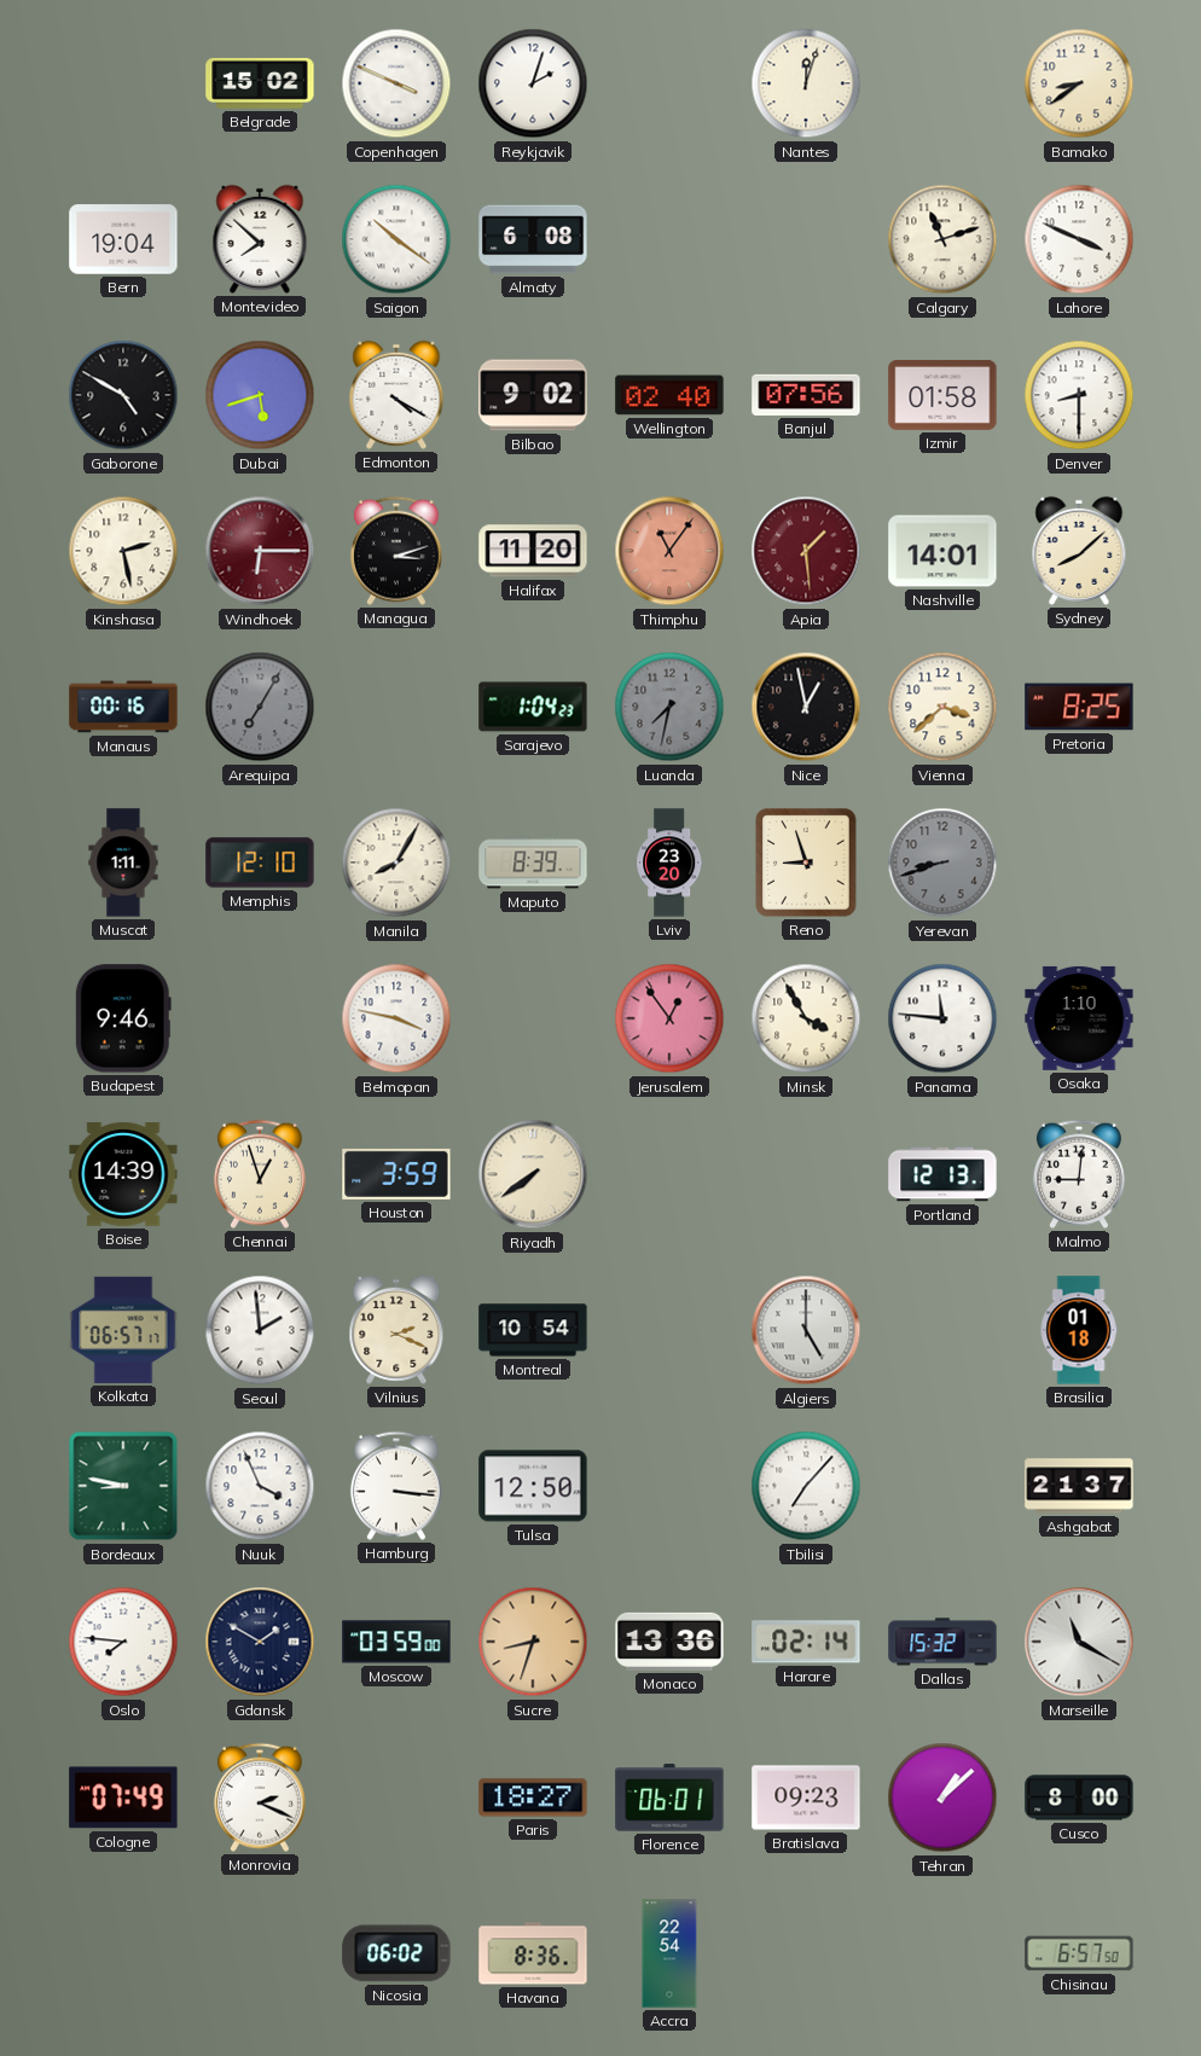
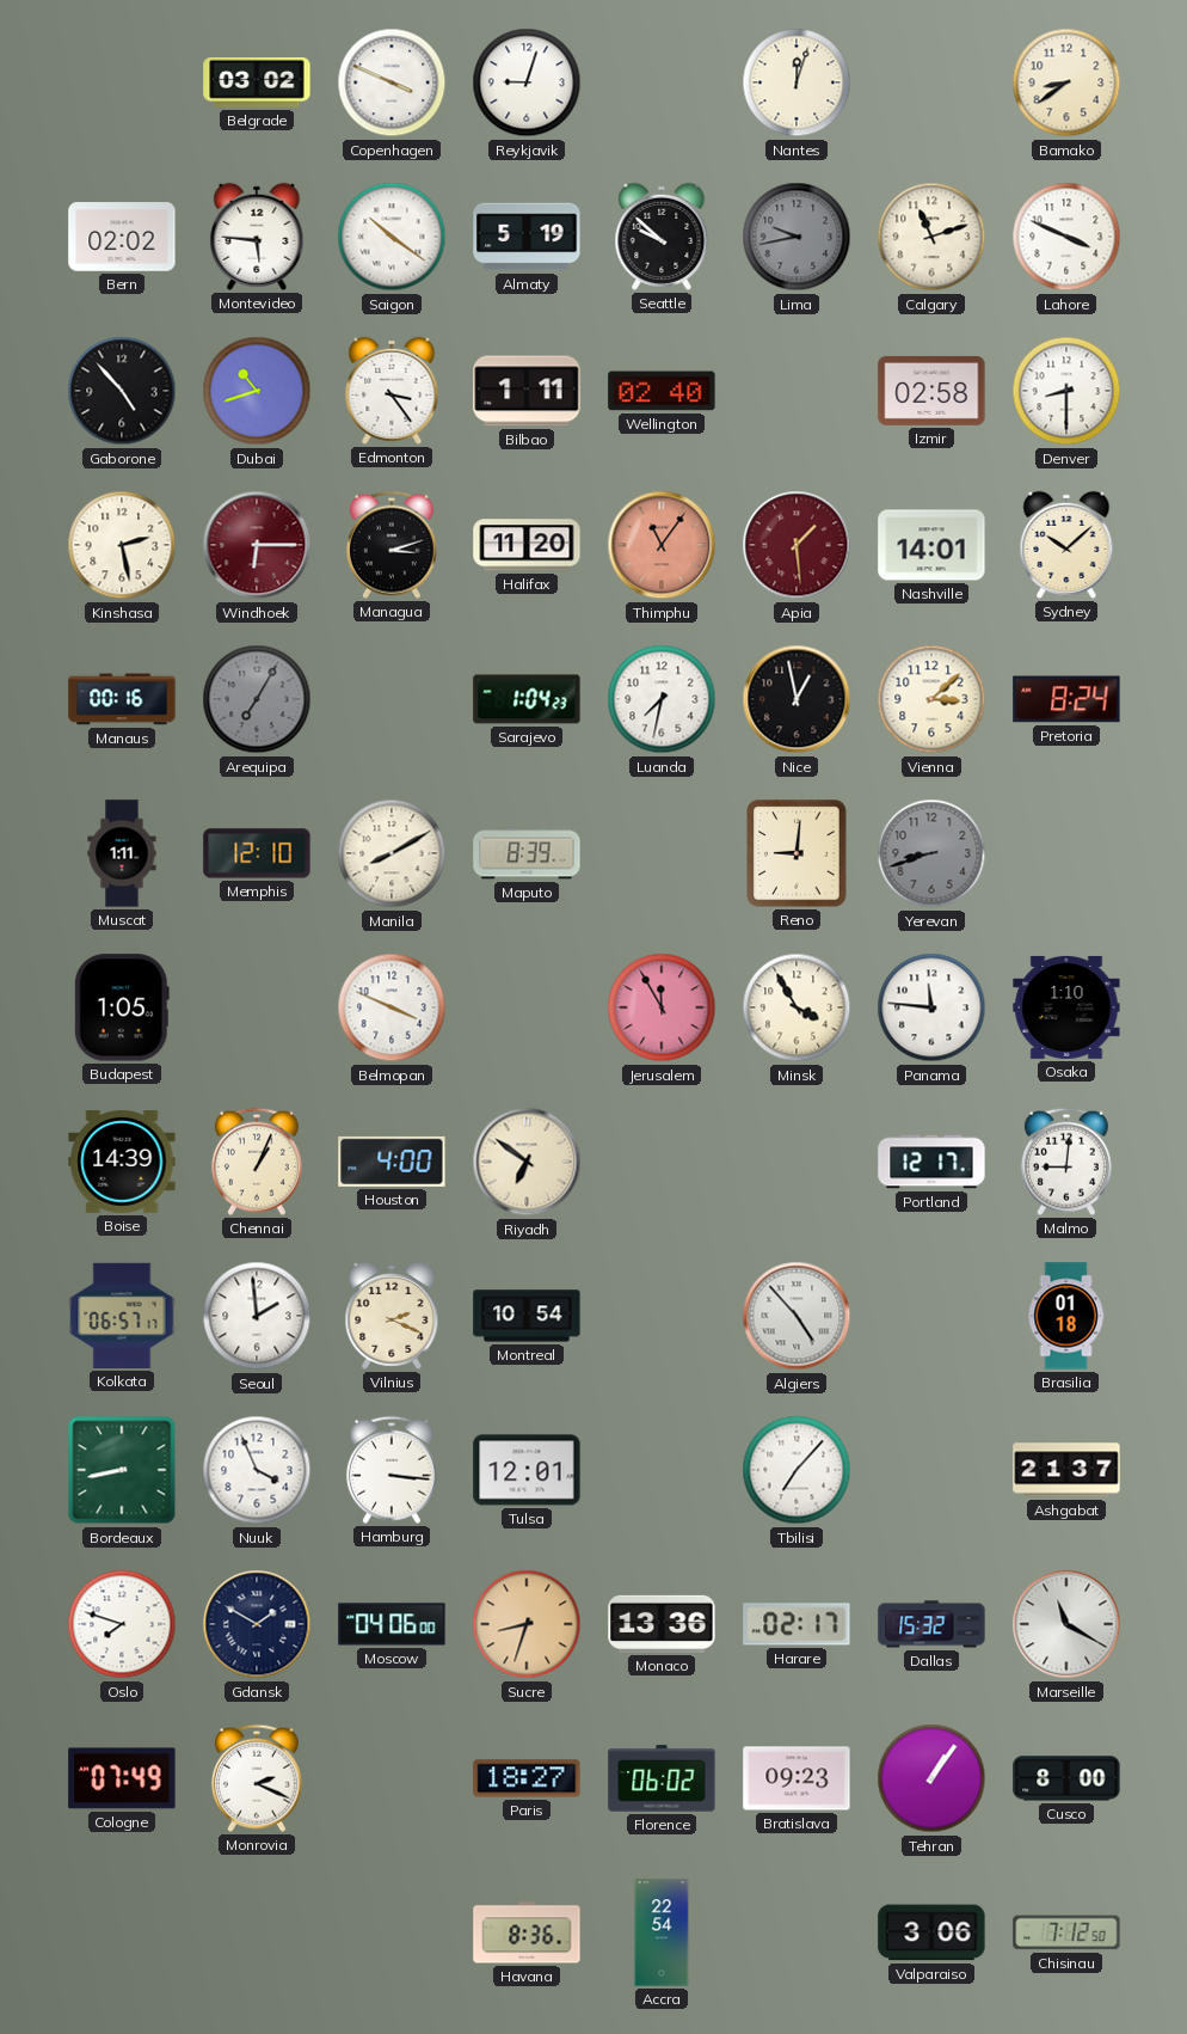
Belgrade: 15:02 -> 03:02
Reykjavik: 2:03 -> 9:03
Bern: 19:04 -> 02:02
Montevideo: 7:52 -> 5:46
Almaty: 6:08 -> 5:19
Seattle: none -> 9:52
Lima: none -> 9:43
Gaborone: 4:50 -> 4:53
Dubai: 5:42 -> 10:42
Edmonton: 4:20 -> 3:24
Bilbao: 9:02 -> 1:11
Banjul: 07:56 -> none
Izmir: 01:58 -> 02:58
Sydney: 8:08 -> 10:08
Luanda dial: grey -> white
Vienna: 3:38 -> 3:08
Pretoria: 8:25 -> 8:24
Manila: 8:05 -> 8:10
Lviv: 23:20 -> none
Reno: 8:57 -> 9:01
Budapest: 9:46 -> 1:05
Belmopan: 3:47 -> 3:49
Jerusalem: 12:54 -> 11:55
Chennai: 12:57 -> 1:04
Houston: 3:59 -> 4:00
Riyadh: 7:39 -> 6:51
Portland: 12:13 -> 12:17
Algiers: 5:00 -> 4:53
Bordeaux: 8:47 -> 8:43
Tulsa: 12:50 -> 12:01
Oslo: 7:46 -> 7:48
Moscow: 03:59 -> 04:06
Harare: 02:14 -> 02:17
Florence: 06:01 -> 06:02
Tehran: 1:08 -> 1:06
Nicosia: 06:02 -> none
Valparaiso: none -> 3:06
Chisinau: 6:57 -> 7:12
